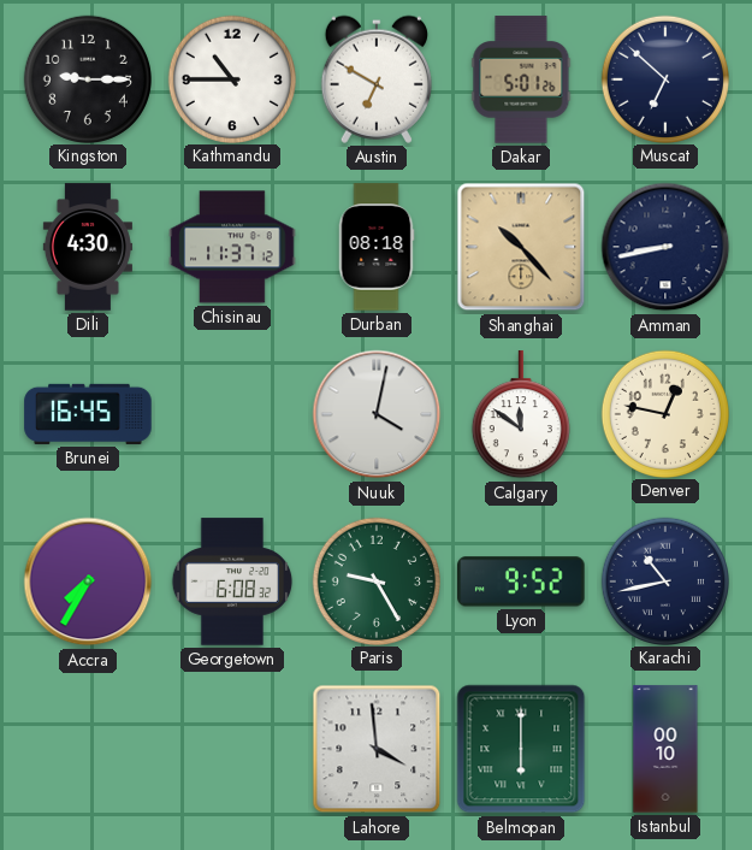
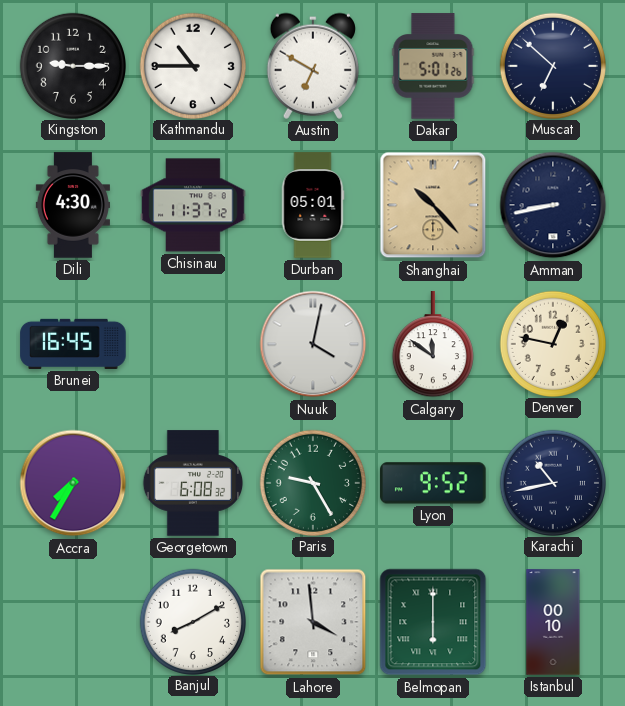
Durban: 08:18 -> 05:01
Banjul: none -> 8:10
